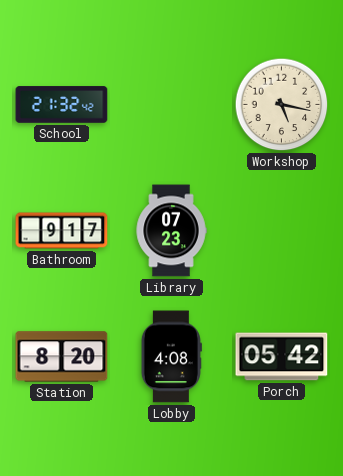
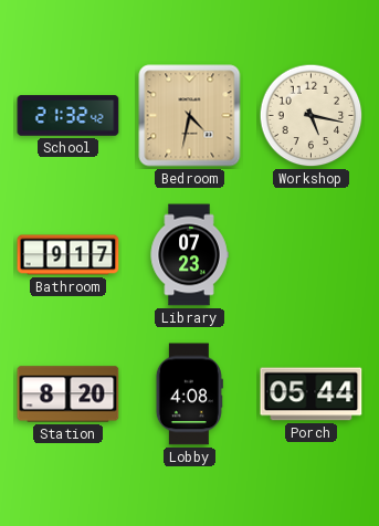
Bedroom: none -> 4:32
Porch: 05:42 -> 05:44
